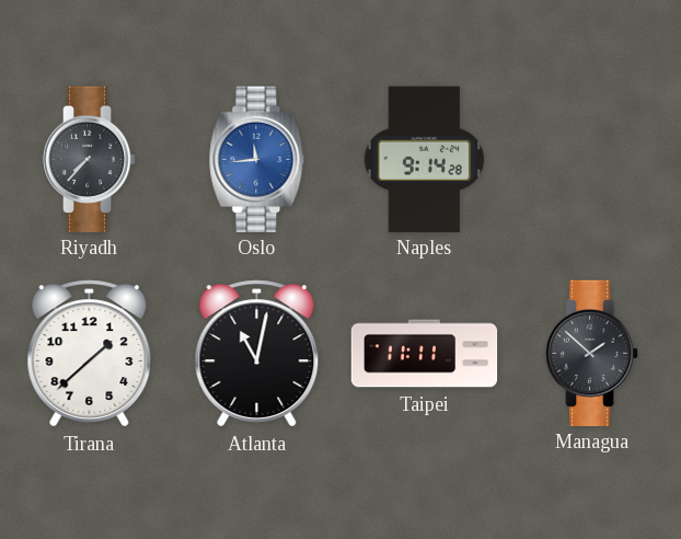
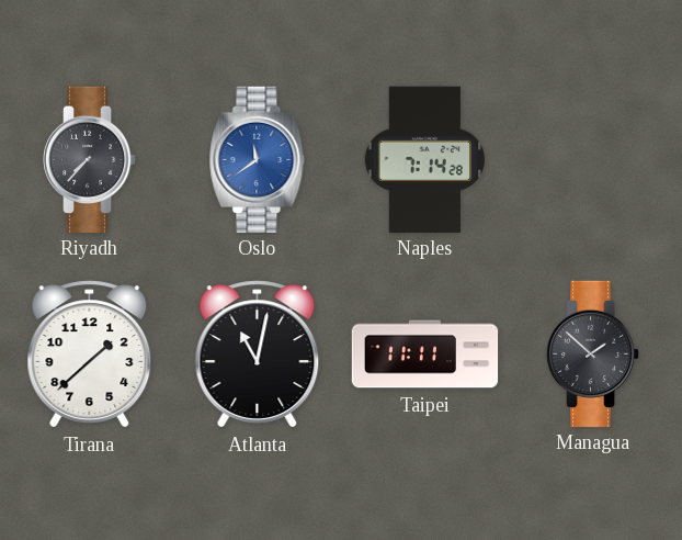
Oslo: 11:44 -> 11:39
Naples: 9:14 -> 7:14
